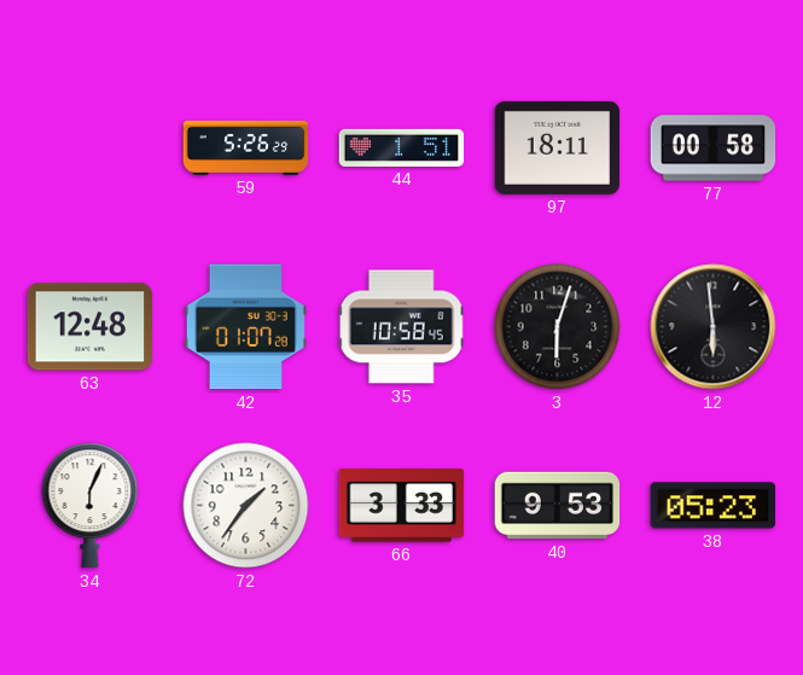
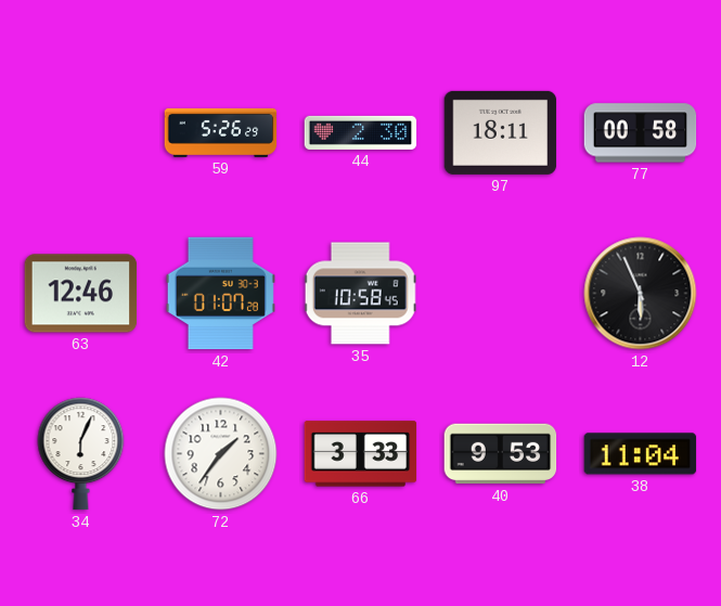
44: 1:51 -> 2:30
63: 12:48 -> 12:46
3: 6:03 -> none
12: 5:59 -> 5:56
38: 05:23 -> 11:04
